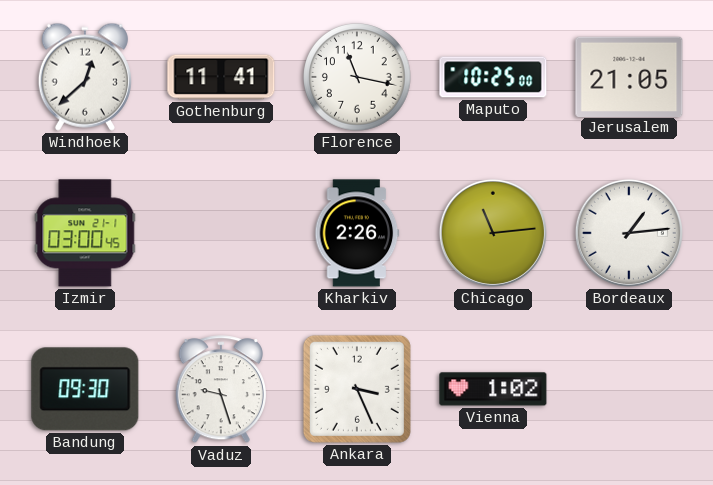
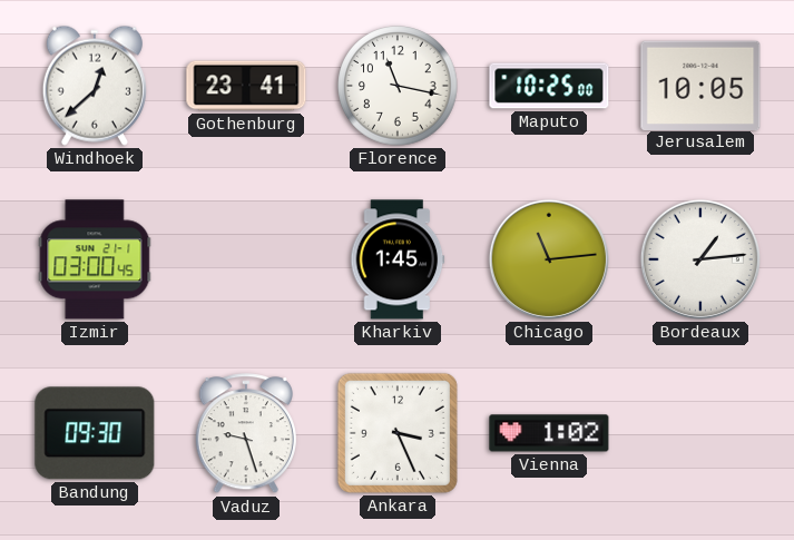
Gothenburg: 11:41 -> 23:41
Jerusalem: 21:05 -> 10:05
Kharkiv: 2:26 -> 1:45
